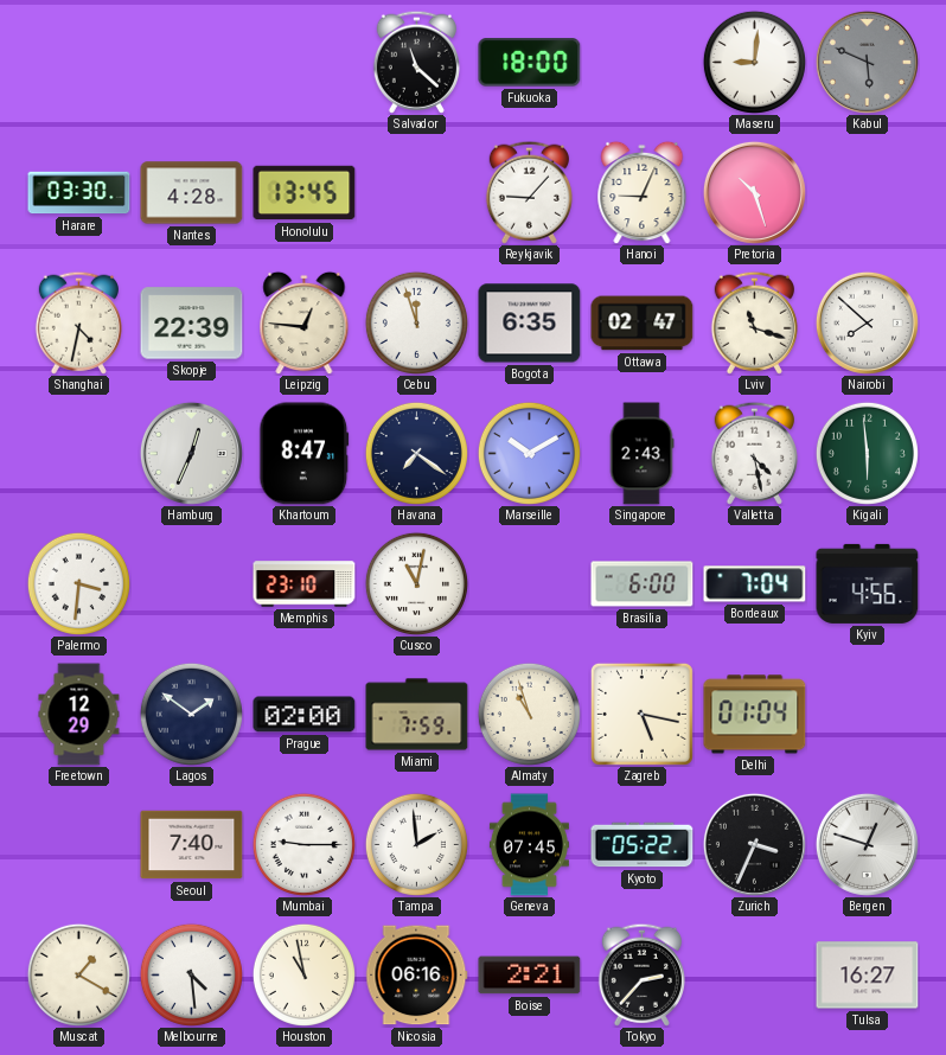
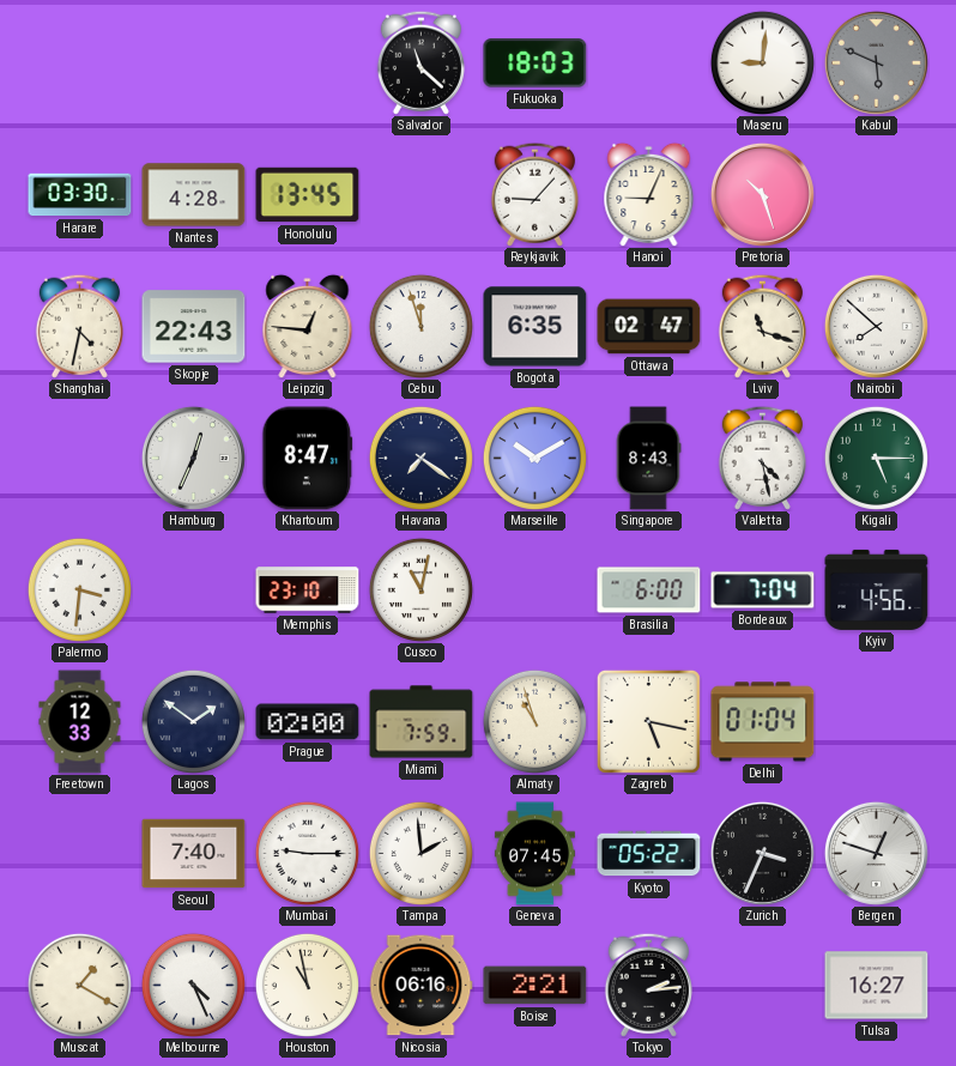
Fukuoka: 18:00 -> 18:03
Skopje: 22:39 -> 22:43
Singapore: 2:43 -> 8:43
Kigali: 5:59 -> 5:15
Freetown: 12:29 -> 12:33
Melbourne: 4:29 -> 4:26
Tokyo: 2:37 -> 2:14
